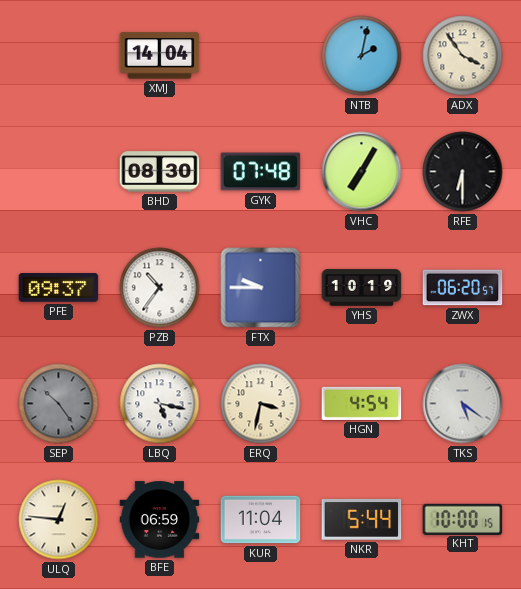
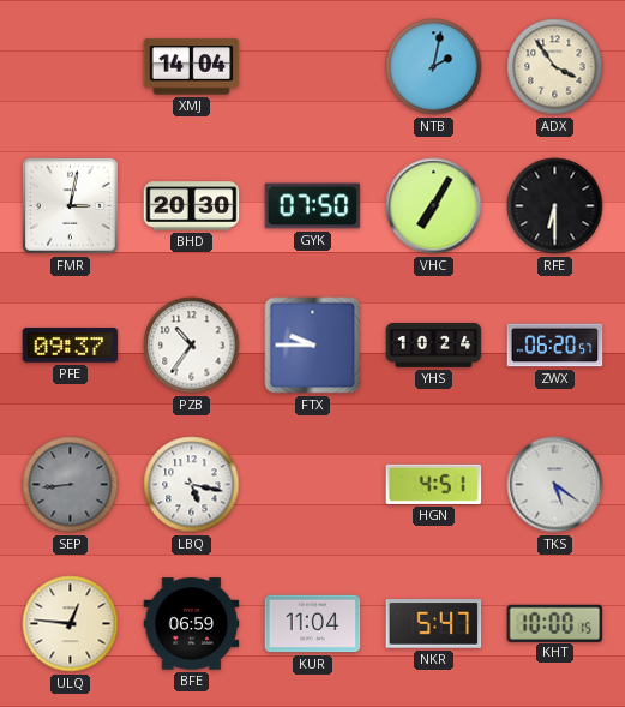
FMR: none -> 3:02
BHD: 08:30 -> 20:30
GYK: 07:48 -> 07:50
YHS: 10:19 -> 10:24
SEP: 10:24 -> 8:44
ERQ: 3:32 -> none
HGN: 4:54 -> 4:51
NKR: 5:44 -> 5:47
